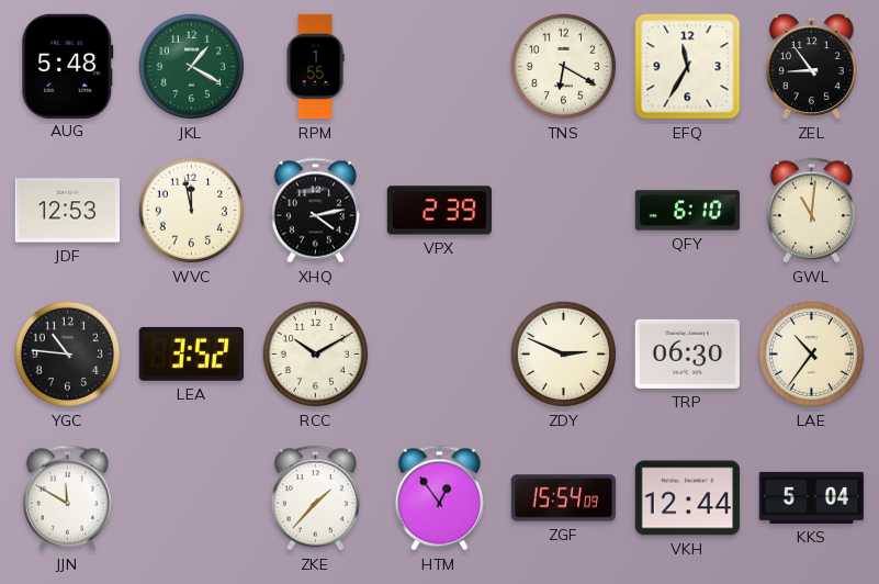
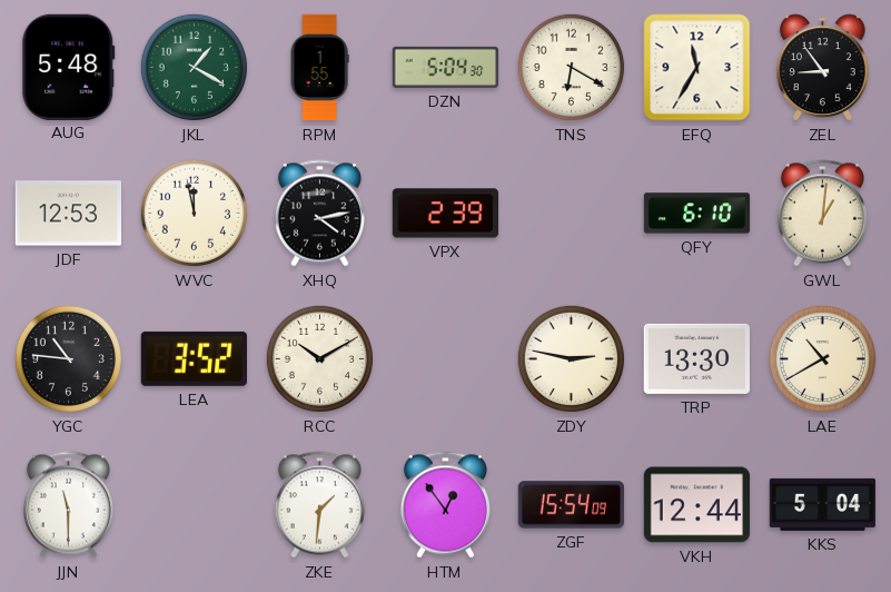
DZN: none -> 5:04
GWL: 11:01 -> 1:01
ZDY: 2:49 -> 2:47
TRP: 06:30 -> 13:30
LAE: 10:36 -> 10:40
JJN: 11:50 -> 11:30
ZKE: 1:37 -> 1:31
